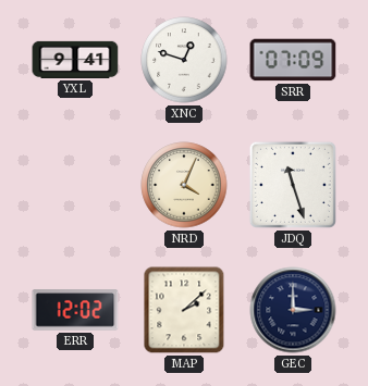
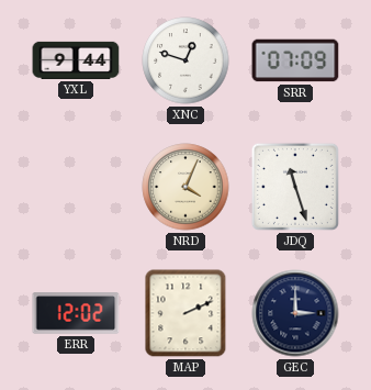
YXL: 9:41 -> 9:44
MAP: 2:08 -> 2:11
